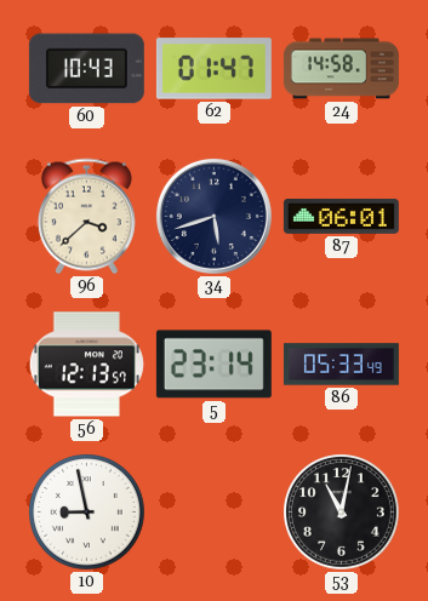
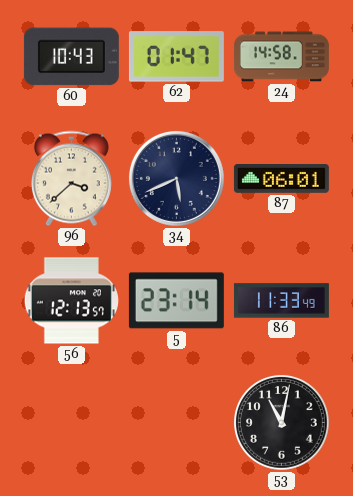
34: 5:42 -> 5:41
86: 05:33 -> 11:33
10: 8:58 -> none
